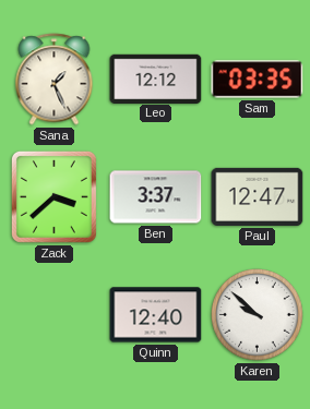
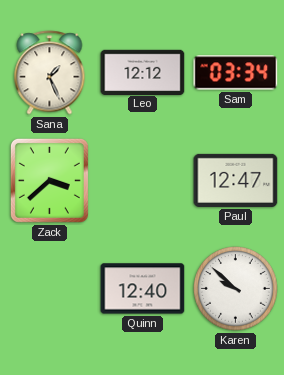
Sam: 03:35 -> 03:34
Ben: 3:37 -> none
